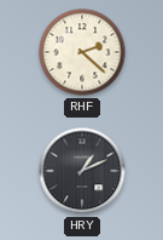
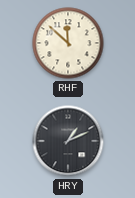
RHF: 2:22 -> 11:52
